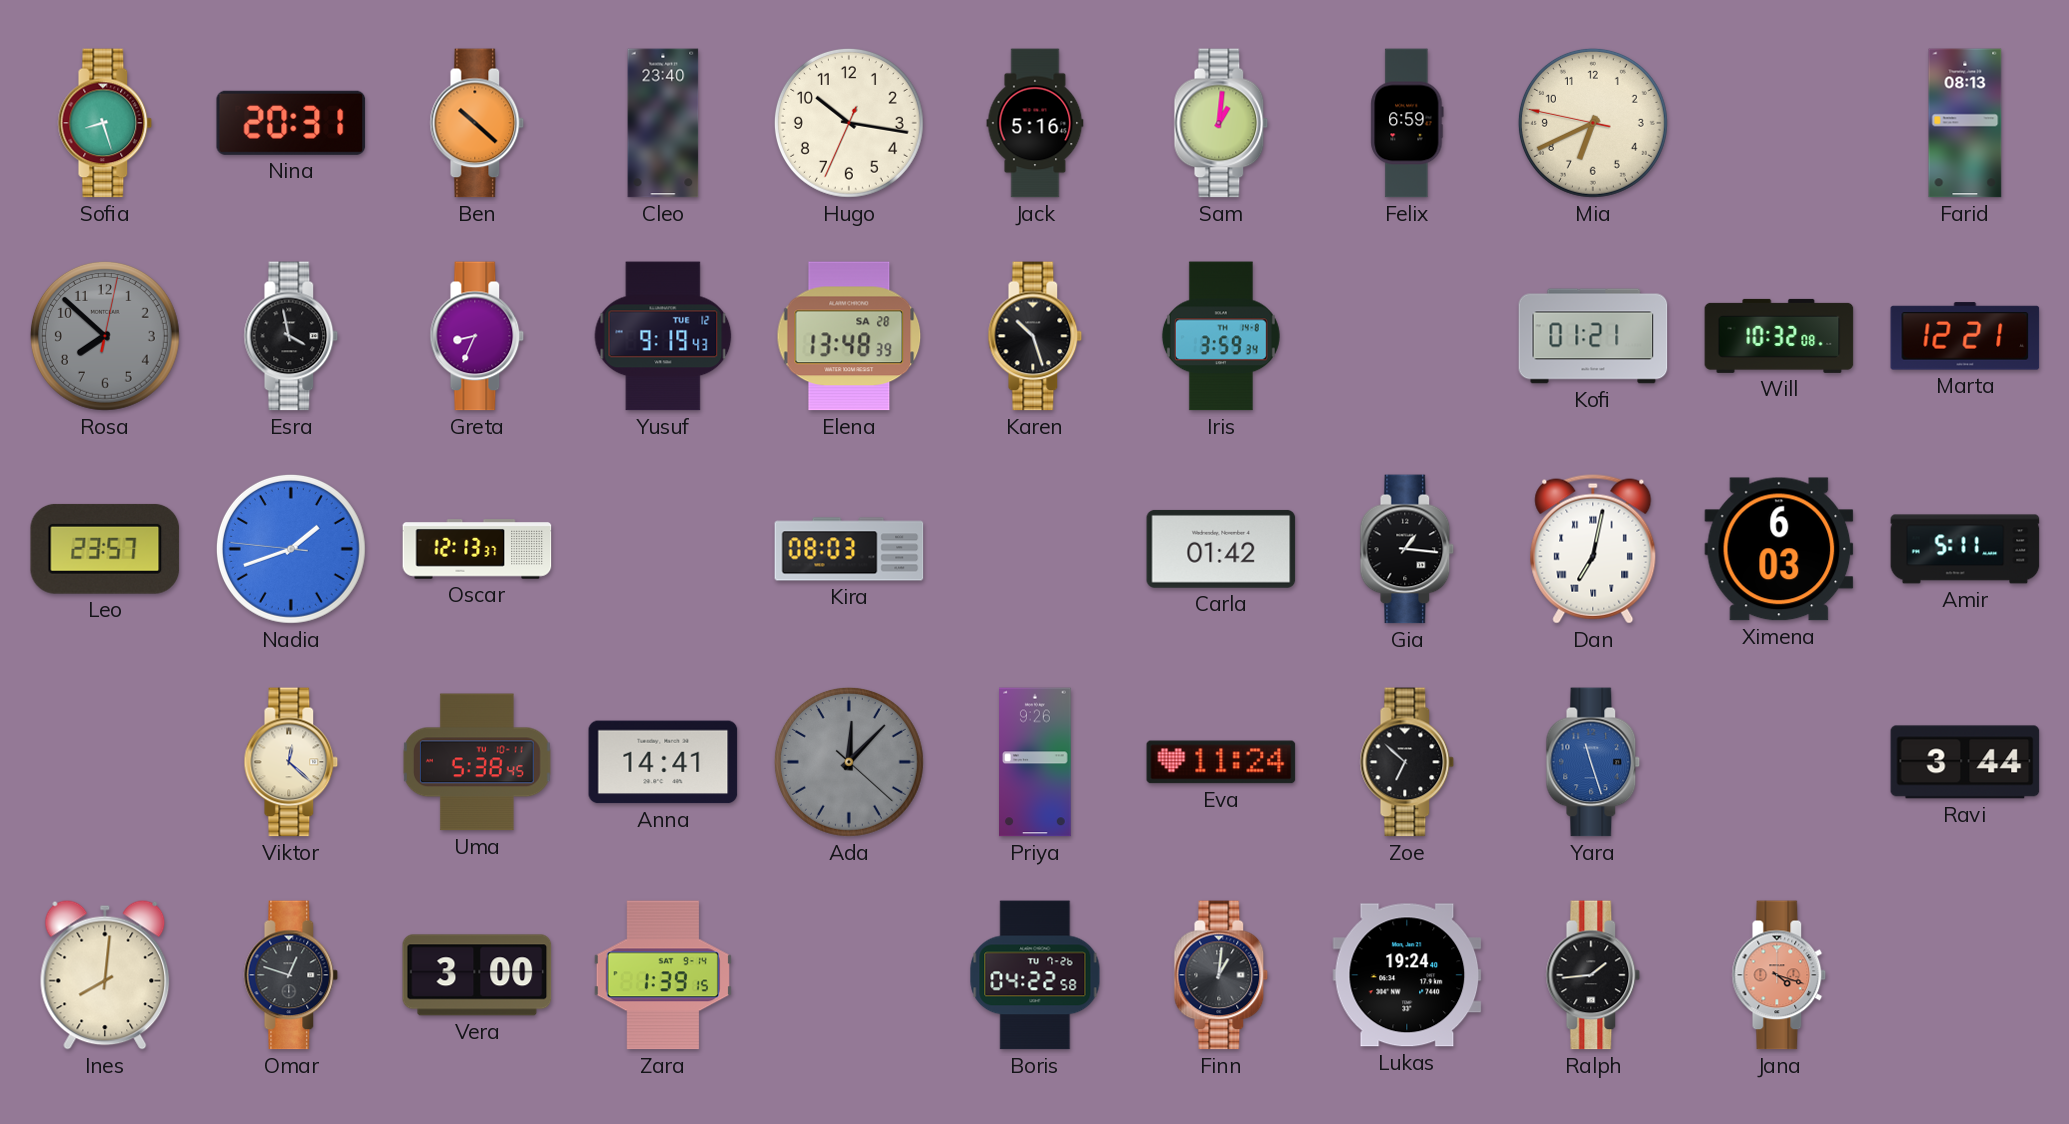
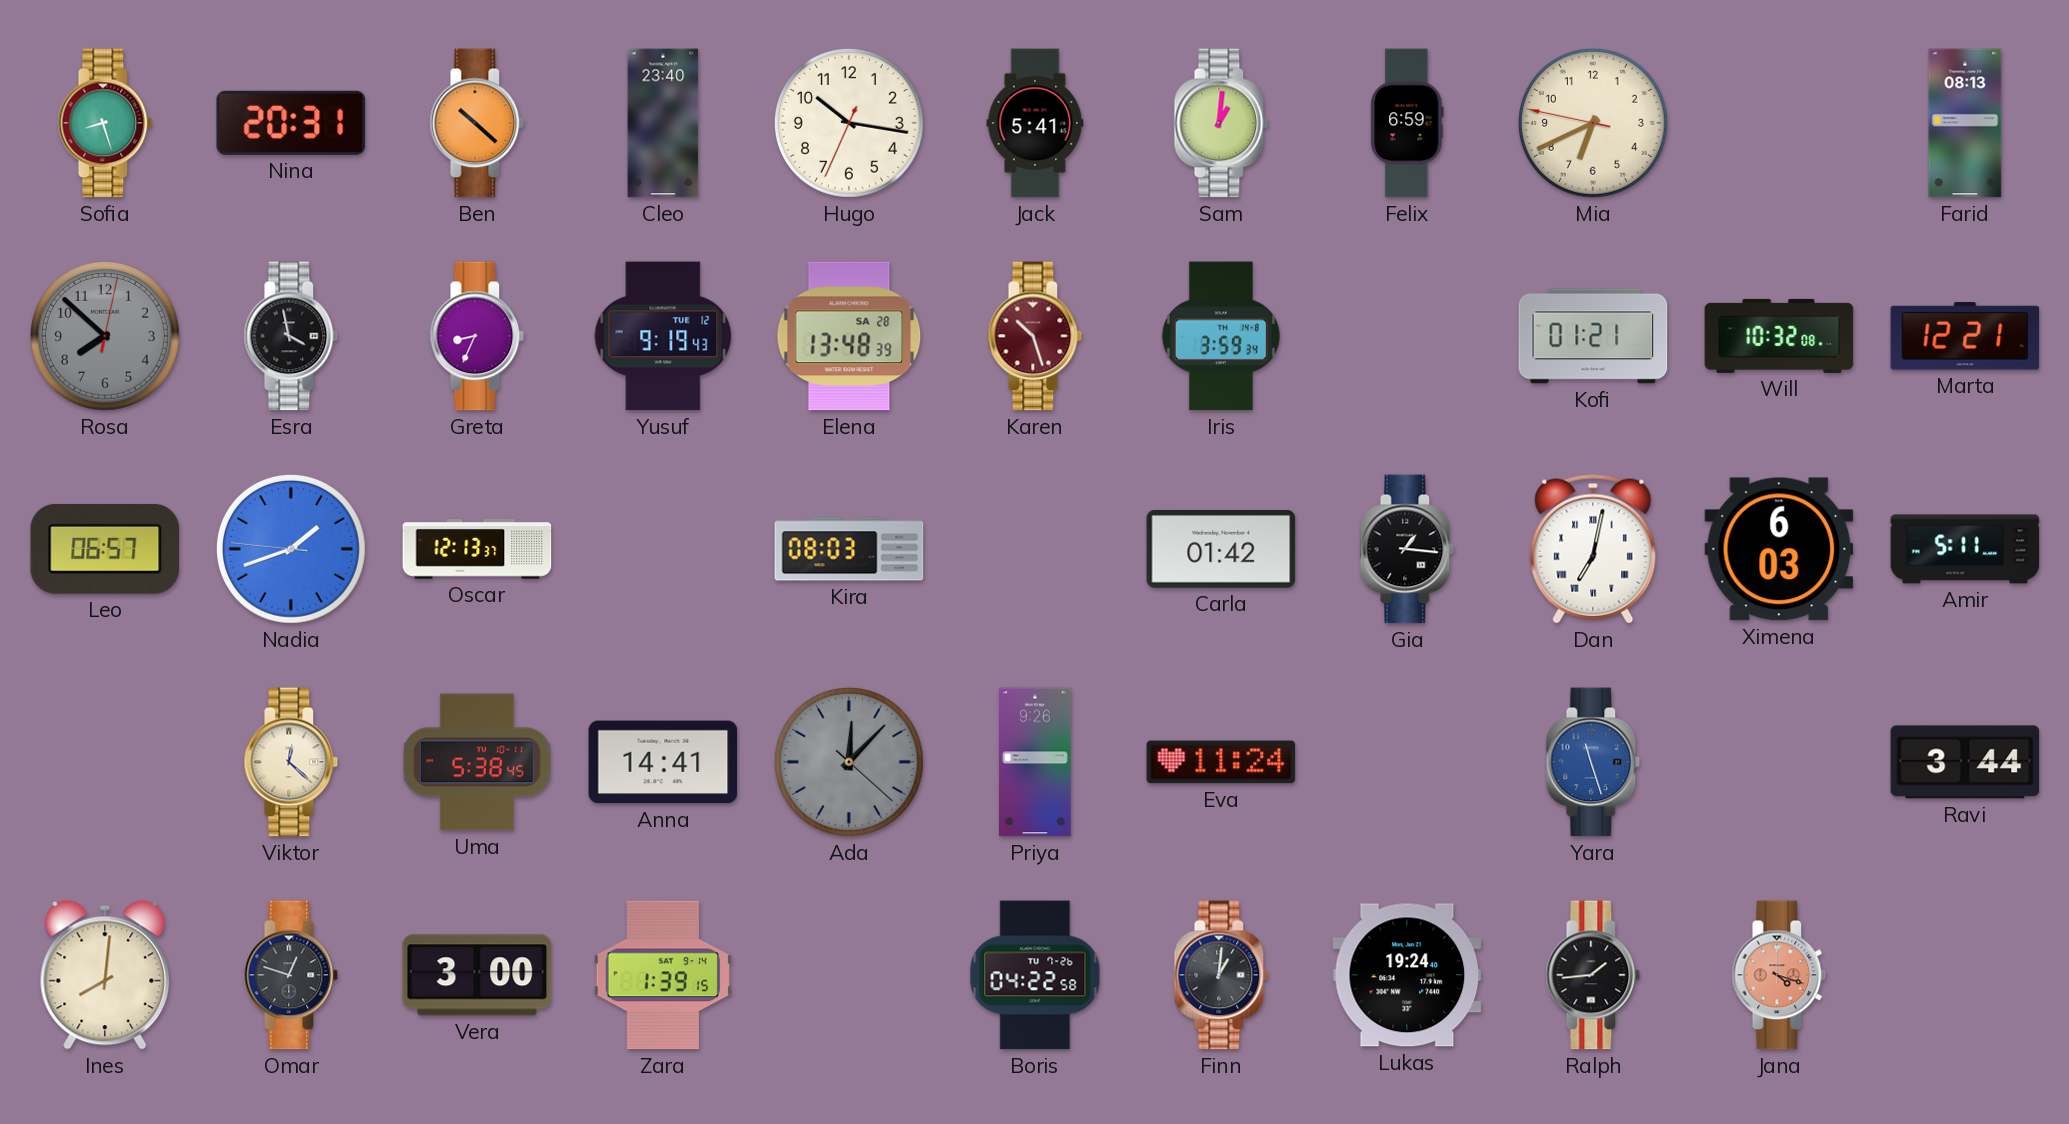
Jack: 5:16 -> 5:41
Karen dial: black -> burgundy
Leo: 23:57 -> 06:57
Zoe: 6:52 -> none
